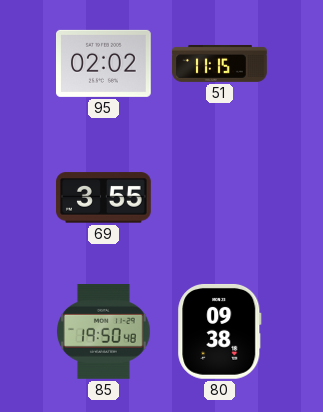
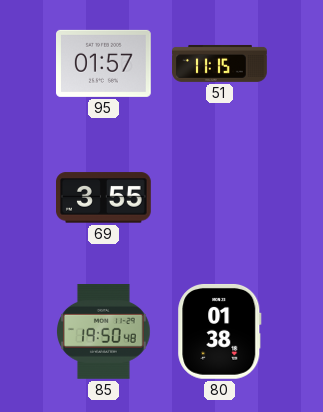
95: 02:02 -> 01:57
80: 09:38 -> 01:38
